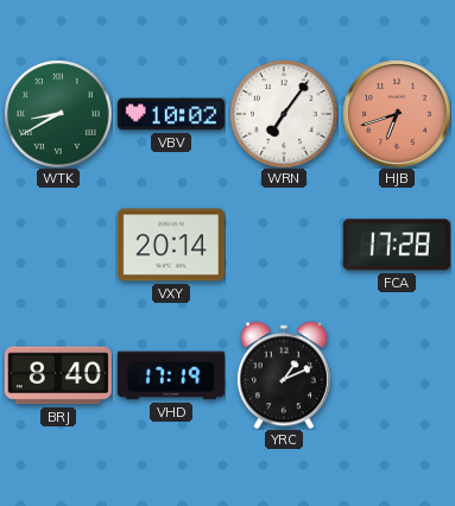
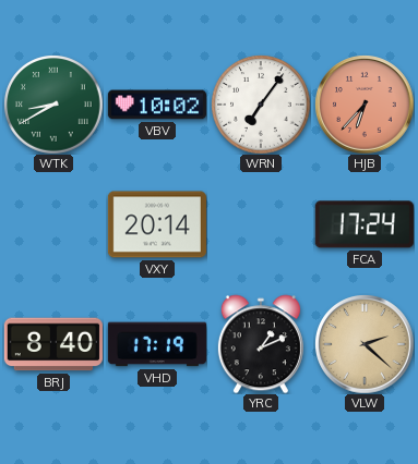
HJB: 6:42 -> 6:37
FCA: 17:28 -> 17:24
VLW: none -> 2:22
